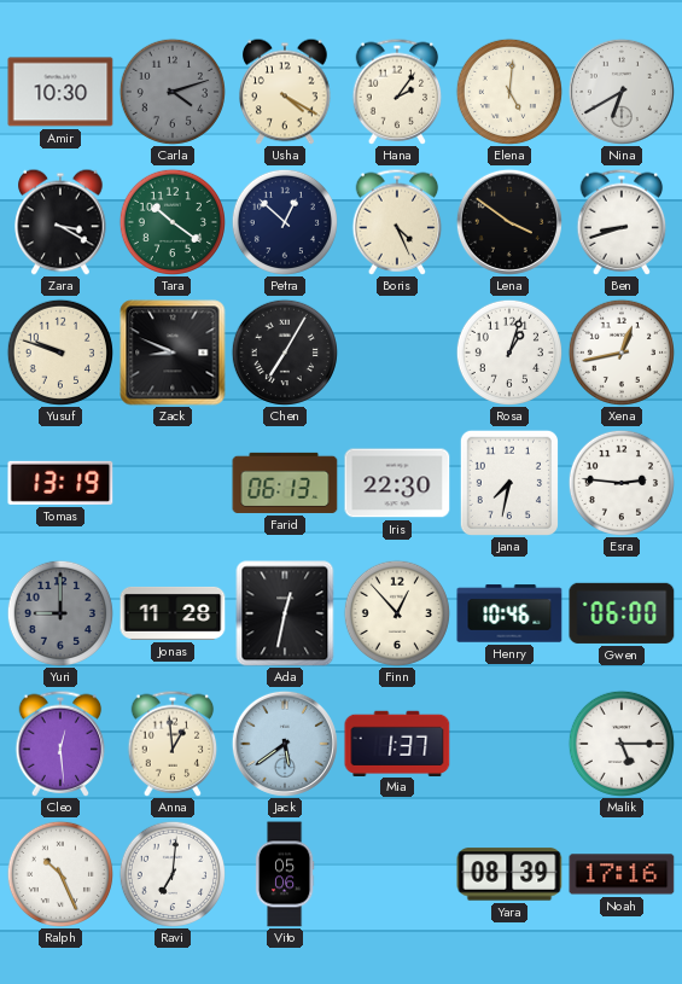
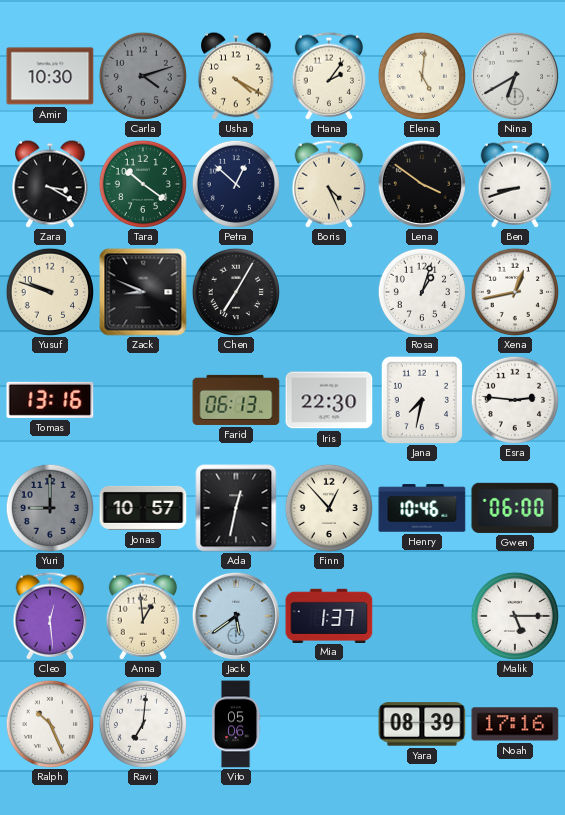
Tomas: 13:19 -> 13:16
Jonas: 11:28 -> 10:57
